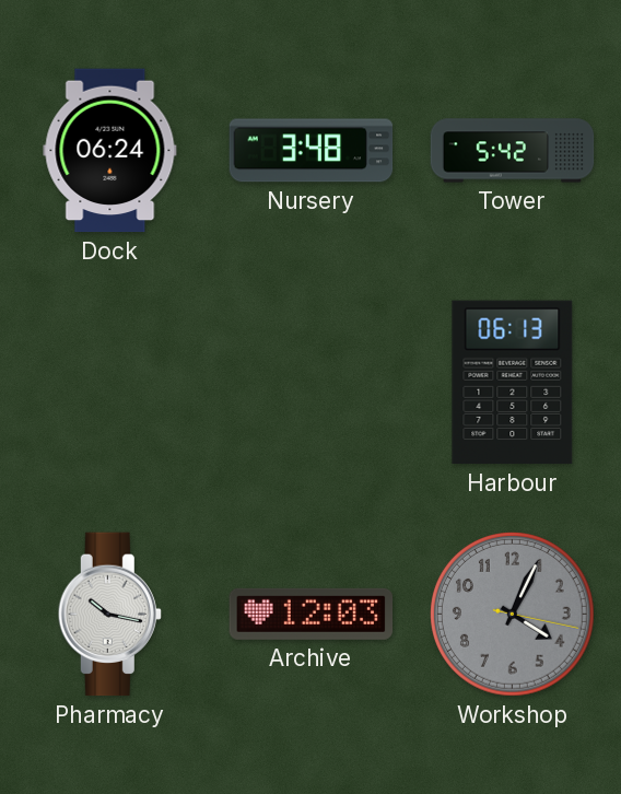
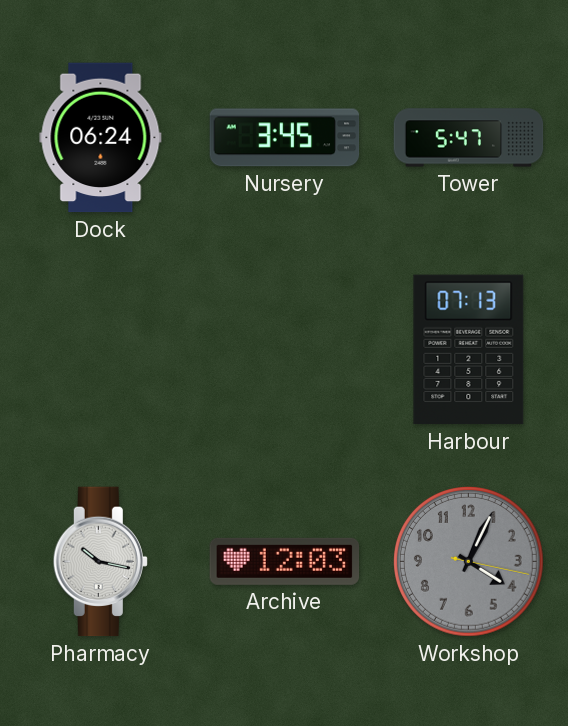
Nursery: 3:48 -> 3:45
Tower: 5:42 -> 5:47
Harbour: 06:13 -> 07:13
